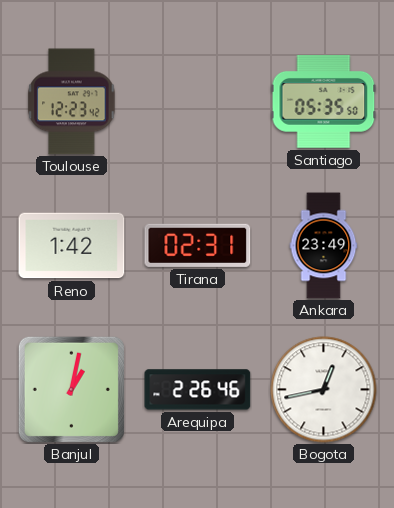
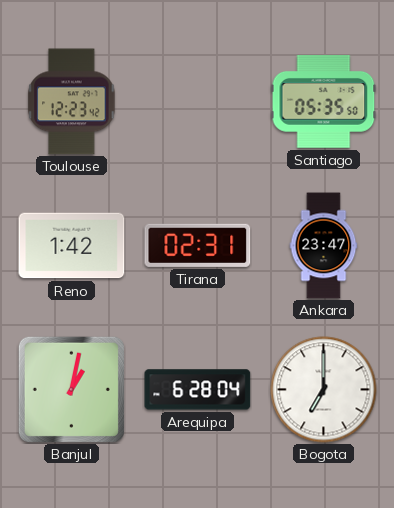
Ankara: 23:49 -> 23:47
Arequipa: 2:26 -> 6:28
Bogota: 12:43 -> 7:00
